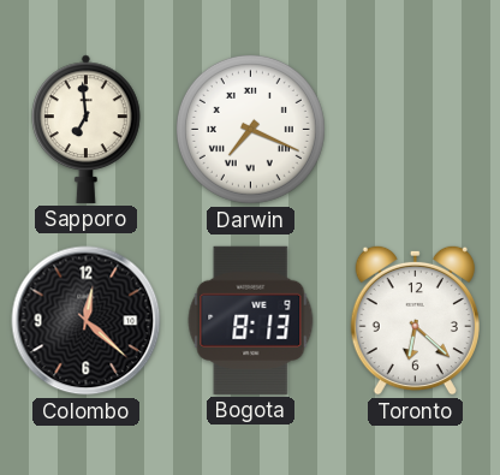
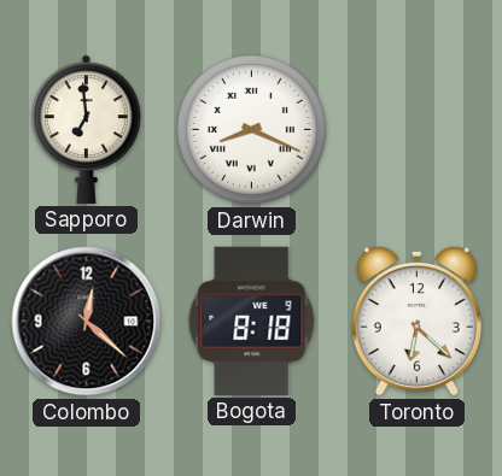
Darwin: 7:19 -> 8:19
Bogota: 8:13 -> 8:18
